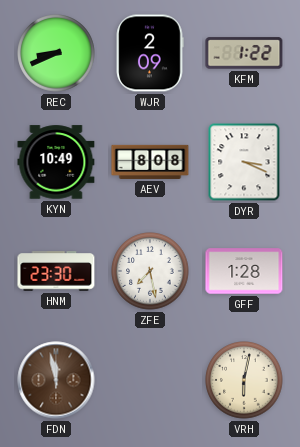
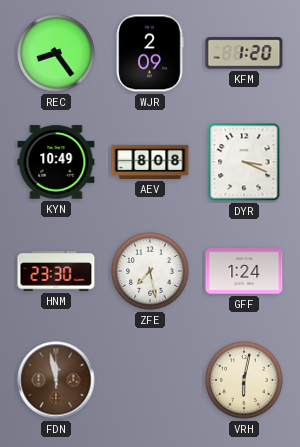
REC: 8:41 -> 8:24
KFM: 1:22 -> 1:20
GFF: 1:28 -> 1:24
